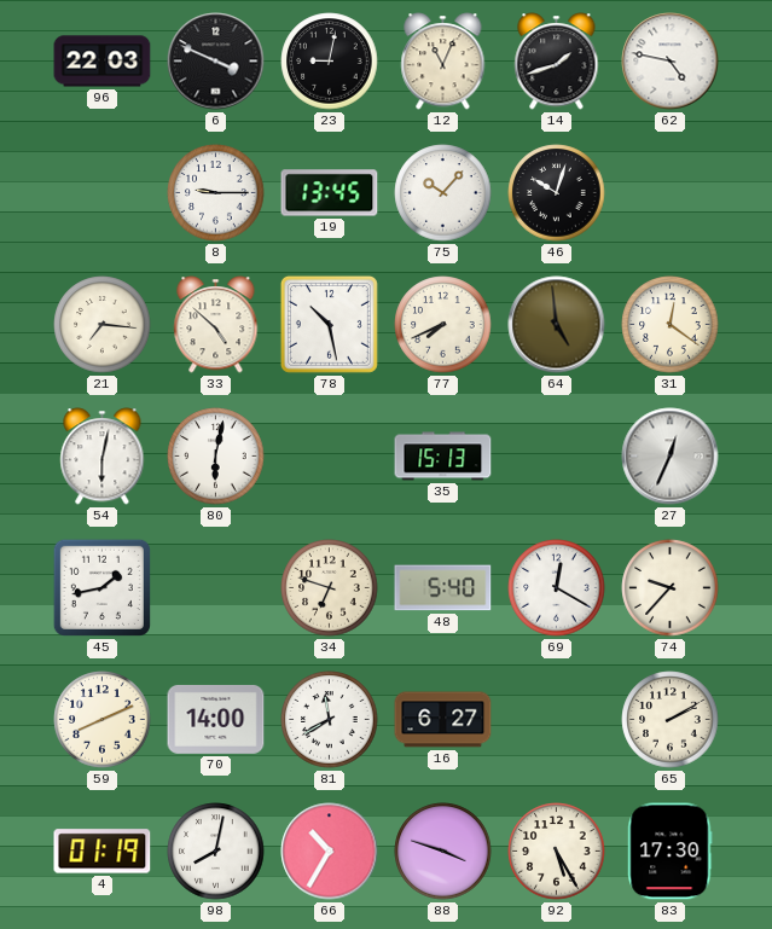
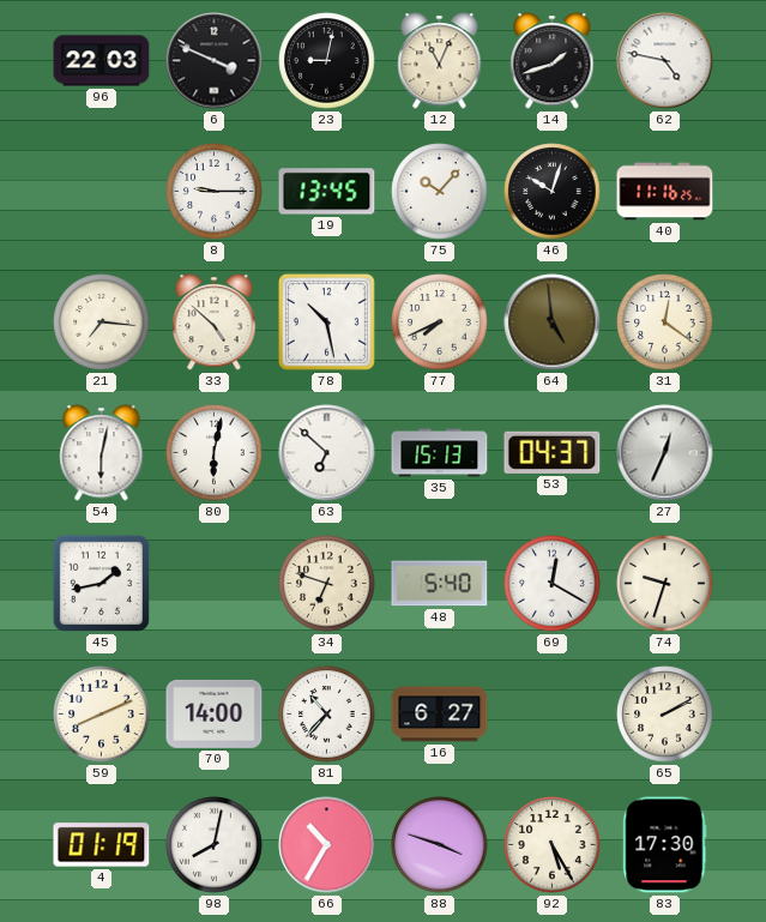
40: none -> 11:16
63: none -> 6:52
53: none -> 04:37
74: 9:37 -> 9:33
81: 11:40 -> 10:37
